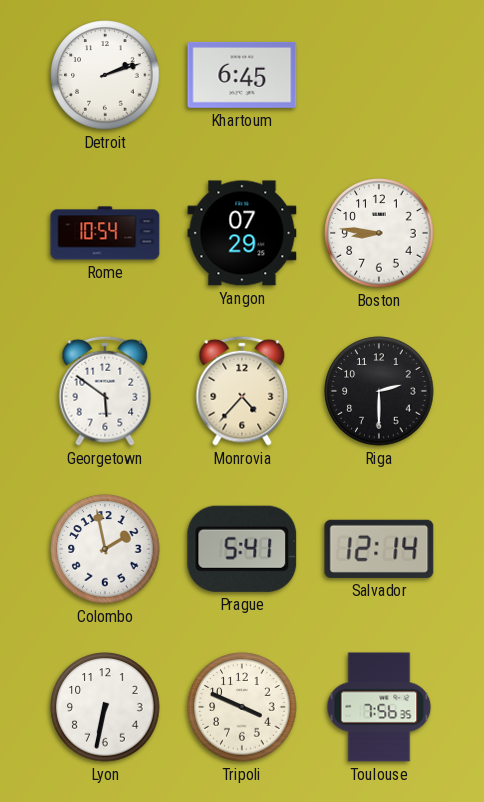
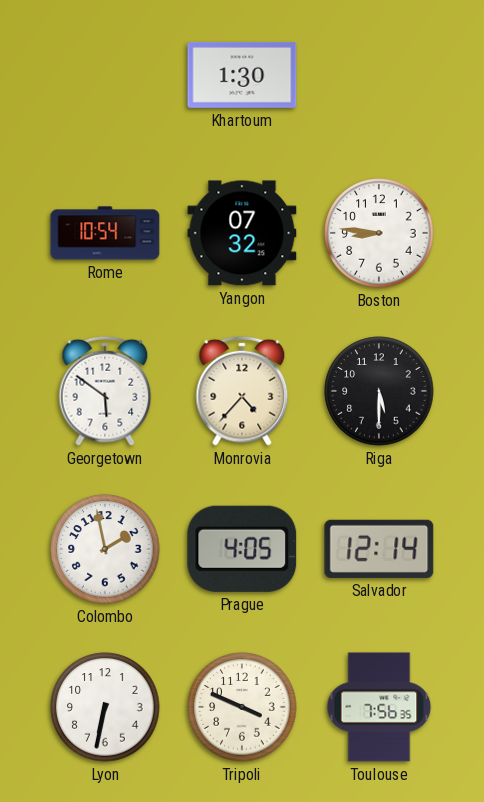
Detroit: 2:12 -> none
Khartoum: 6:45 -> 1:30
Yangon: 07:29 -> 07:32
Riga: 2:30 -> 5:30
Prague: 5:41 -> 4:05
